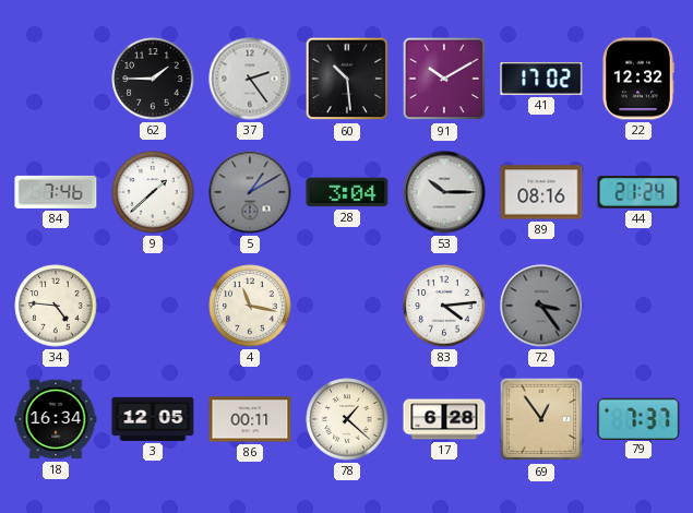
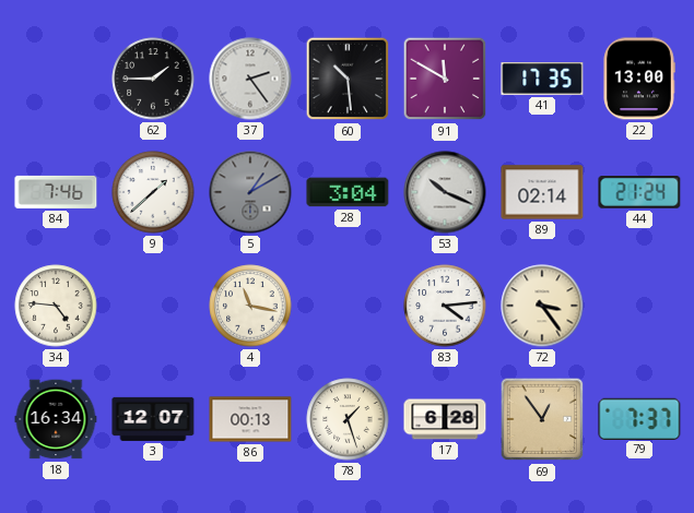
91: 10:10 -> 11:50
41: 17:02 -> 17:35
22: 12:32 -> 13:00
53: 10:15 -> 10:19
89: 08:16 -> 02:14
72 dial: grey -> cream
3: 12:05 -> 12:07
86: 00:11 -> 00:13
78: 1:22 -> 1:27
